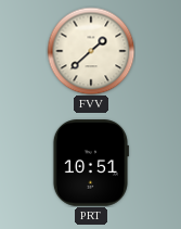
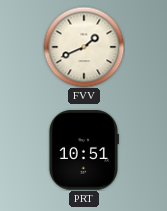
FVV: 1:38 -> 1:41
